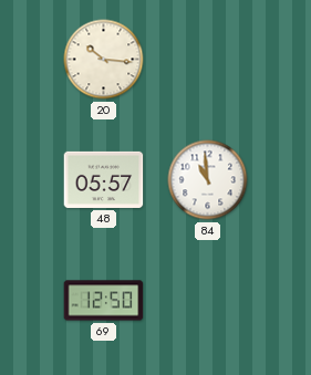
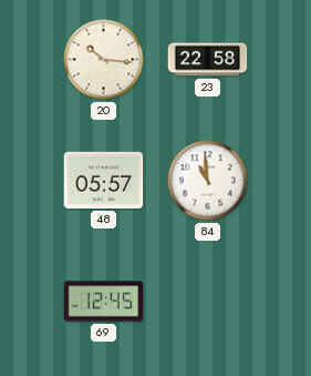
23: none -> 22:58
69: 12:50 -> 12:45
